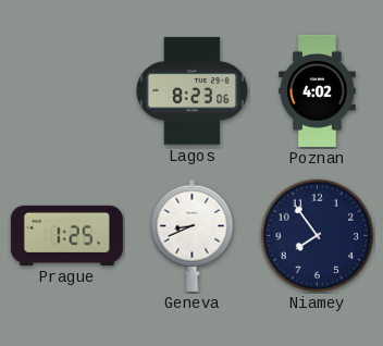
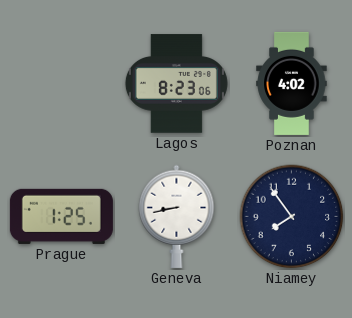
Geneva: 8:41 -> 8:43
